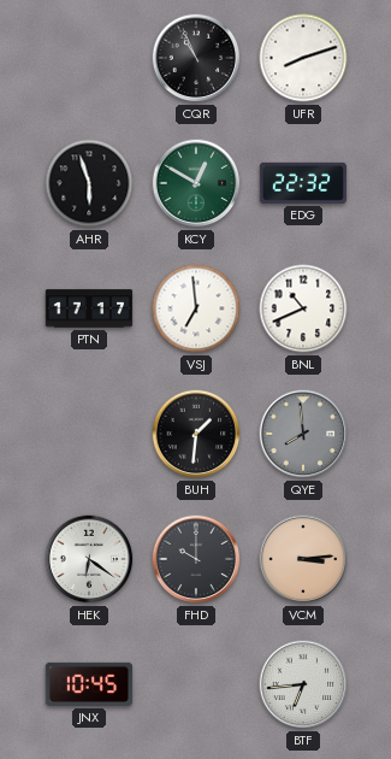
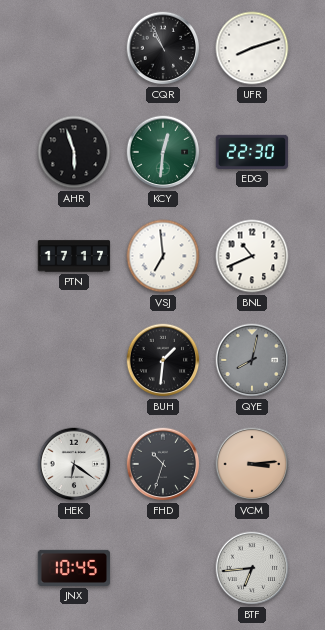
KCY: 12:50 -> 12:31
EDG: 22:32 -> 22:30
QYE: 7:59 -> 8:02
FHD: 10:00 -> 10:33
